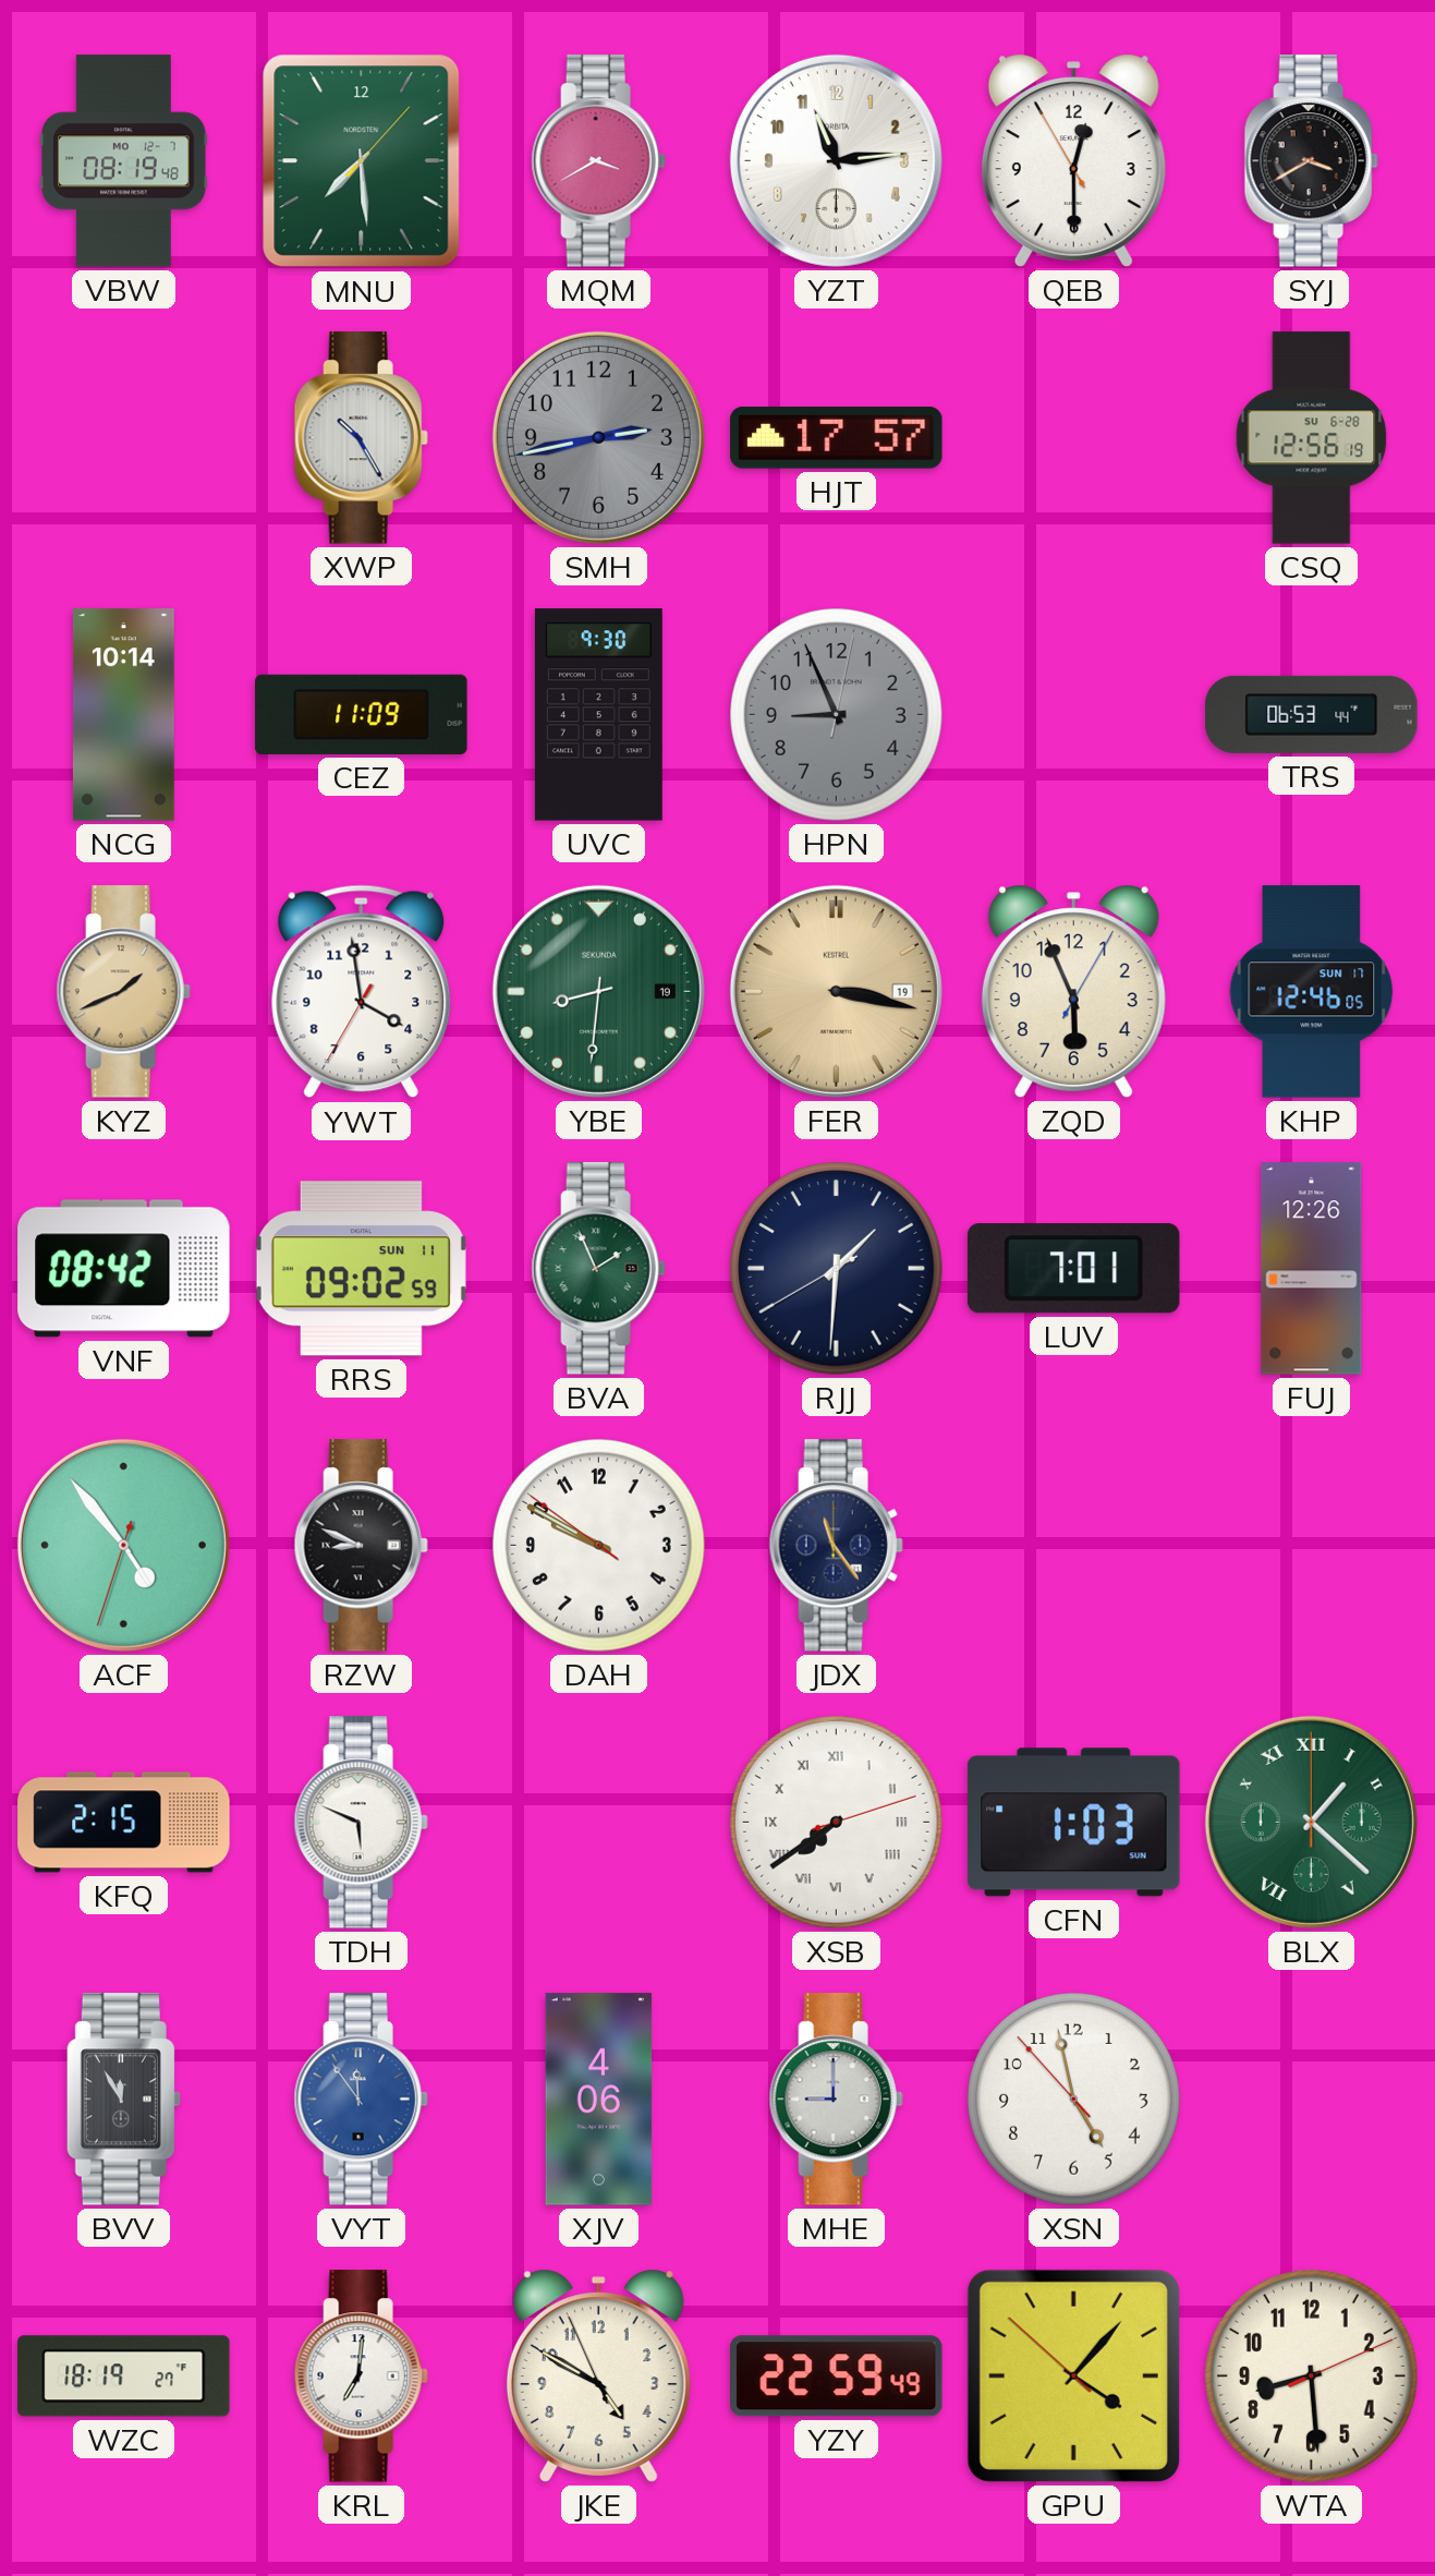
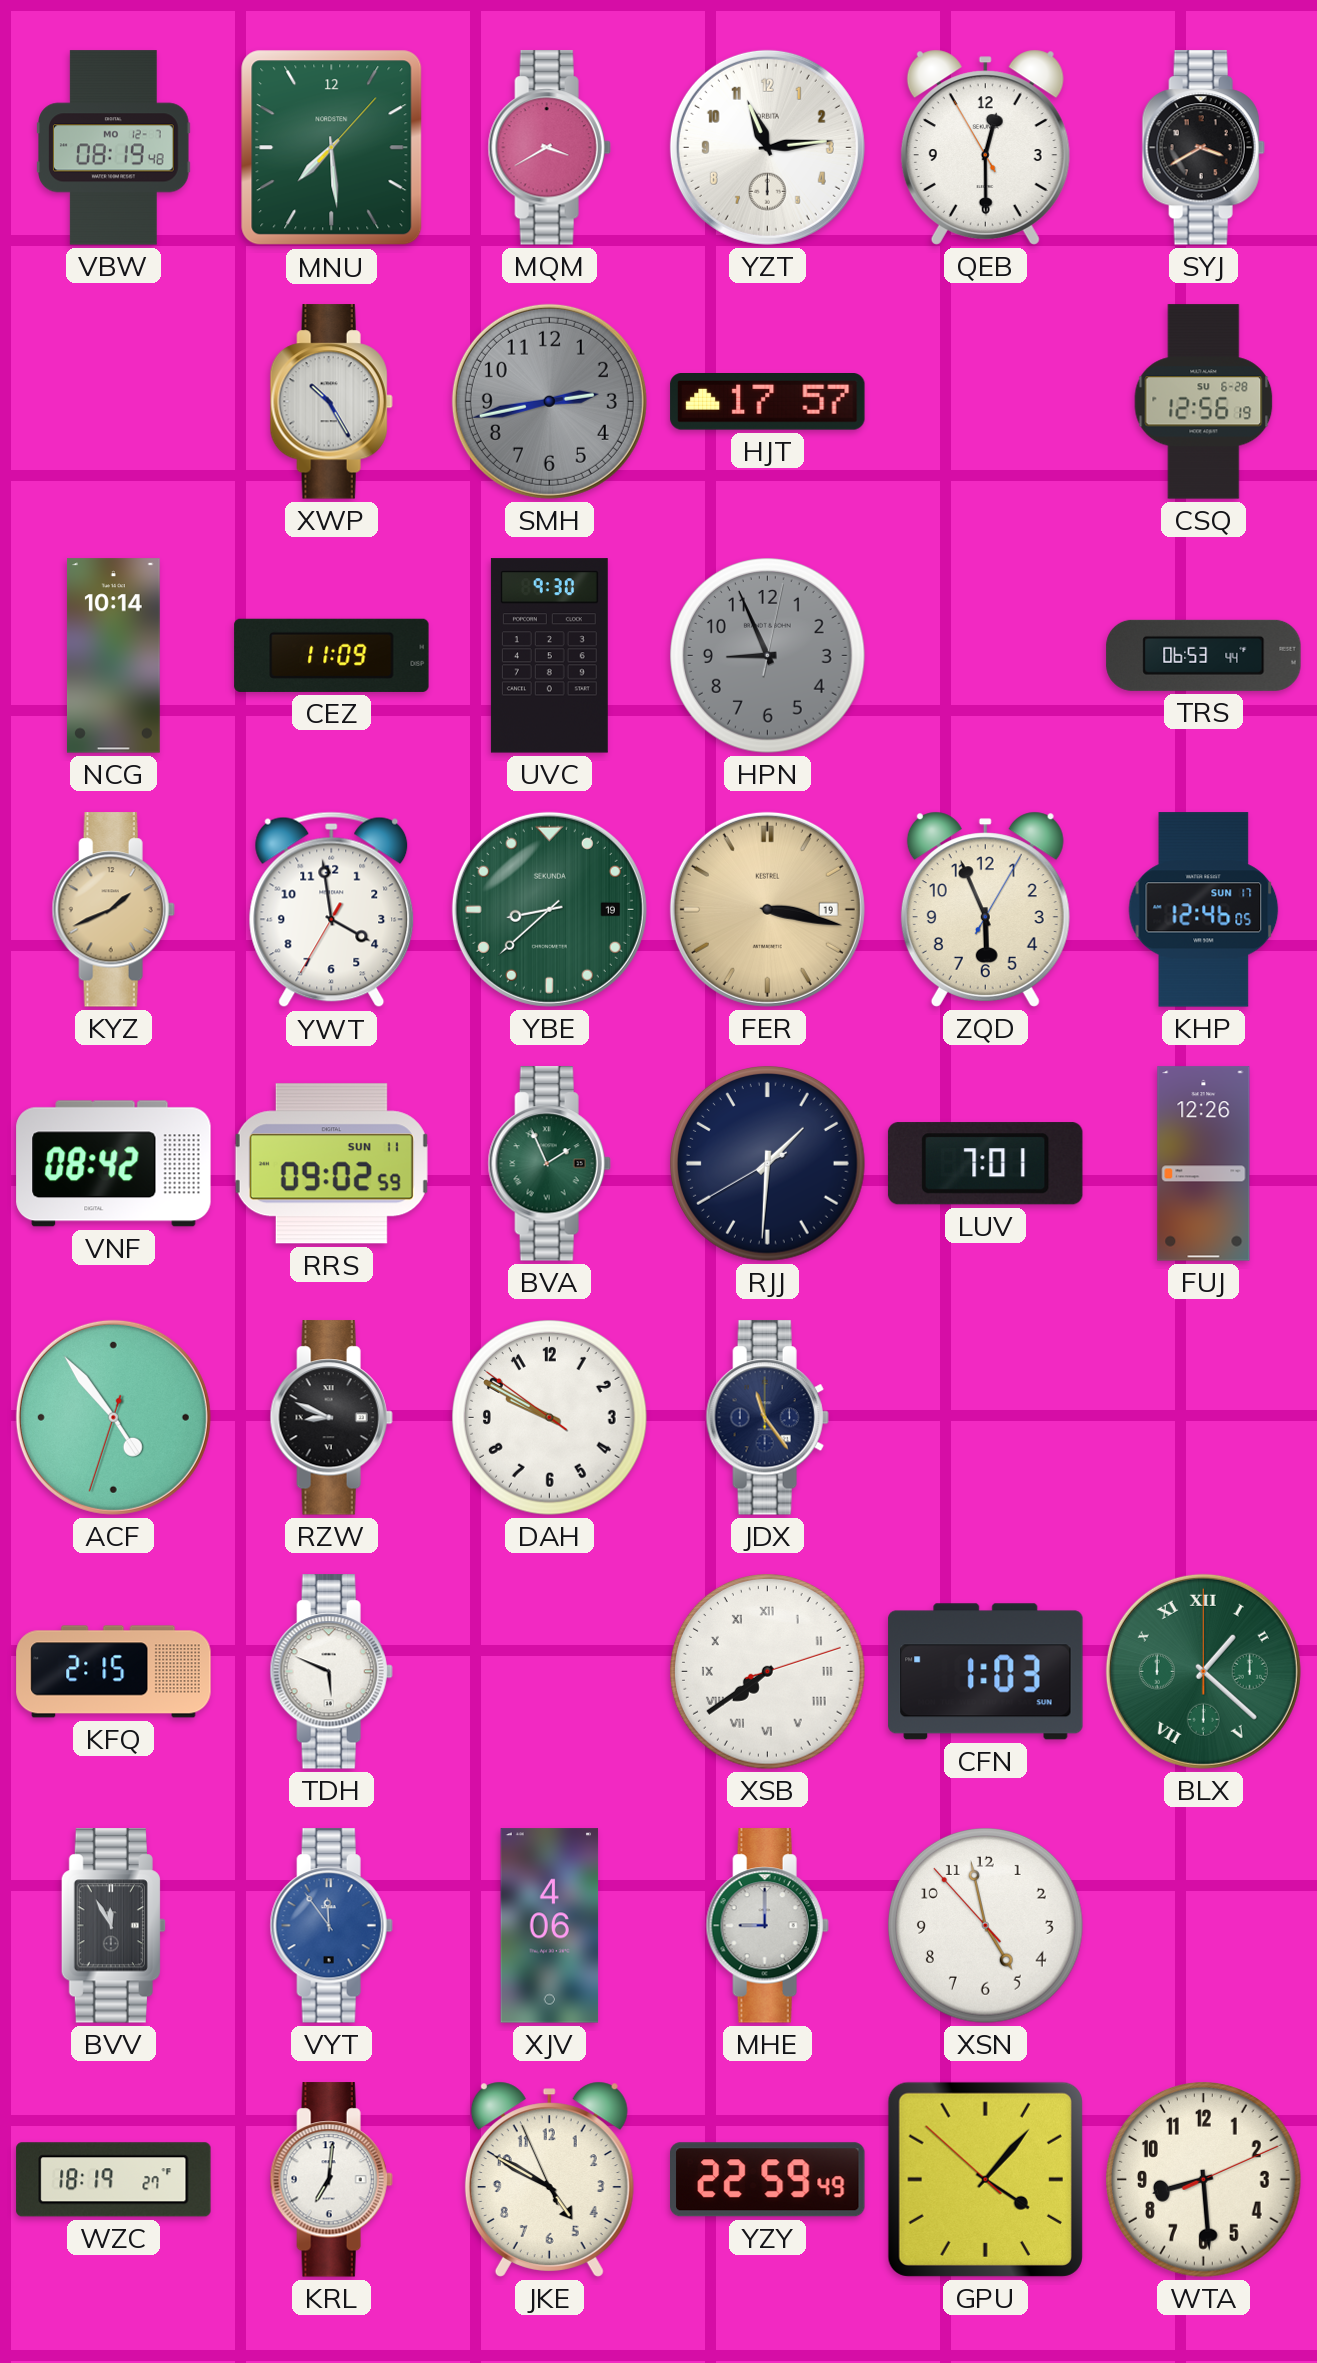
YBE: 8:31 -> 8:38
